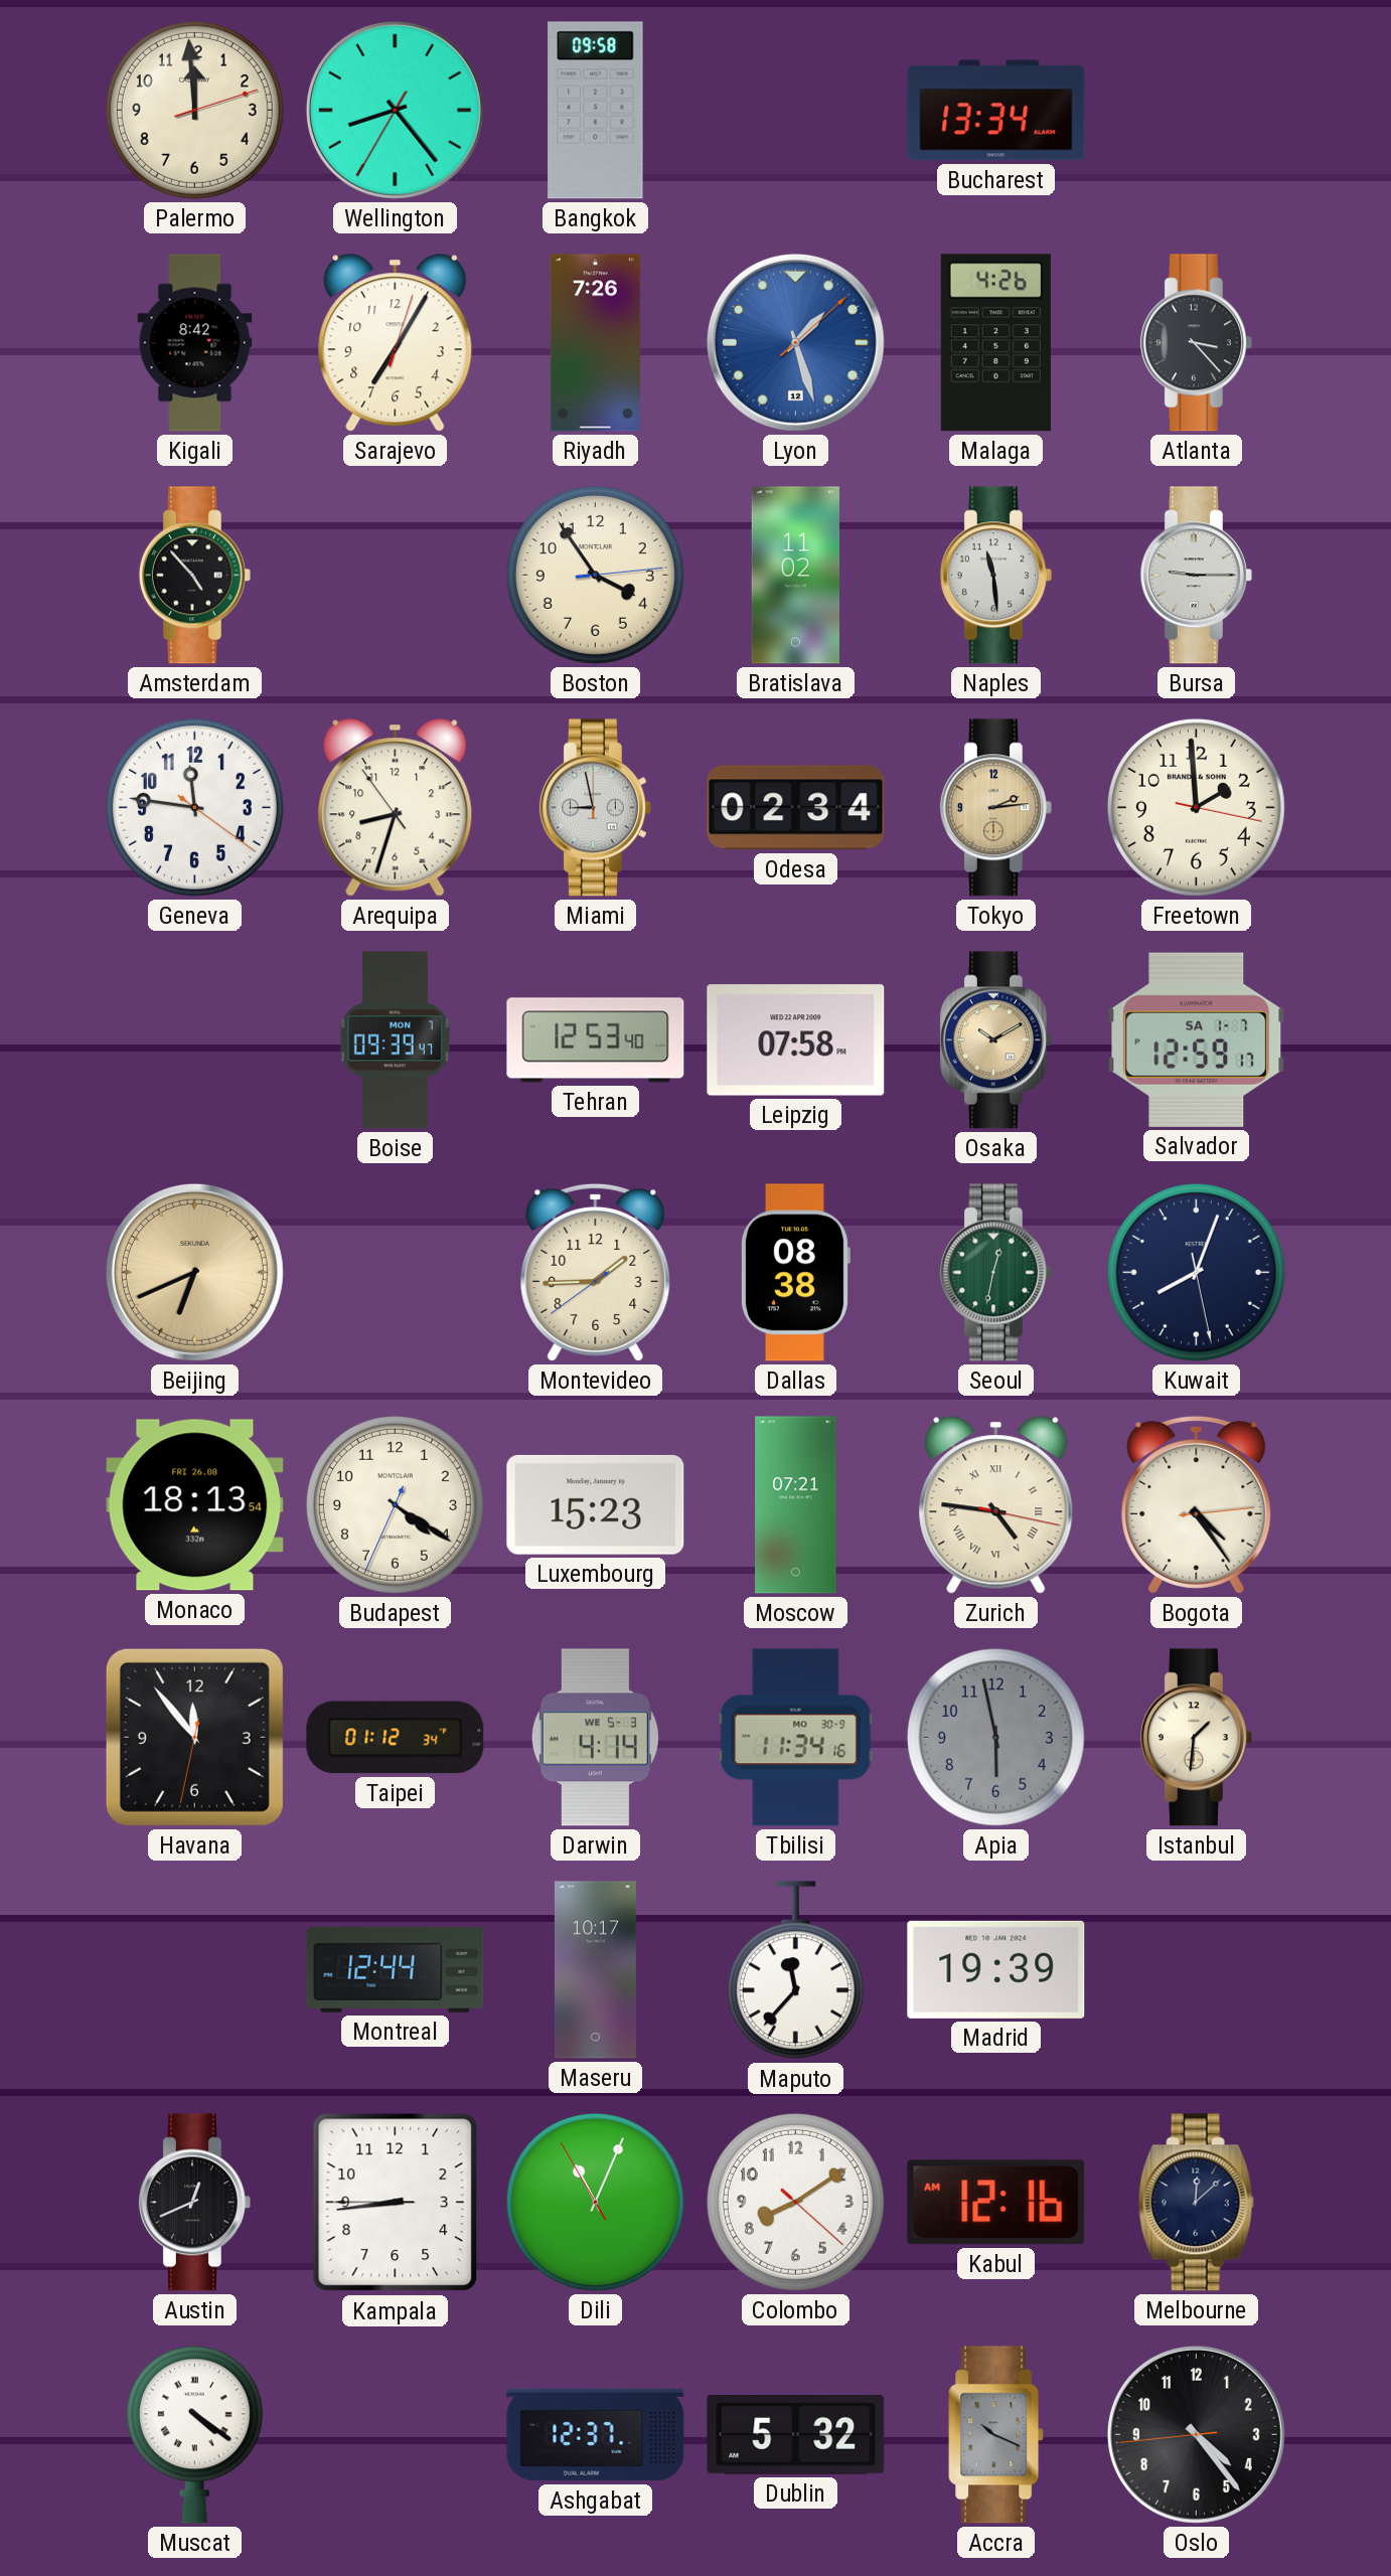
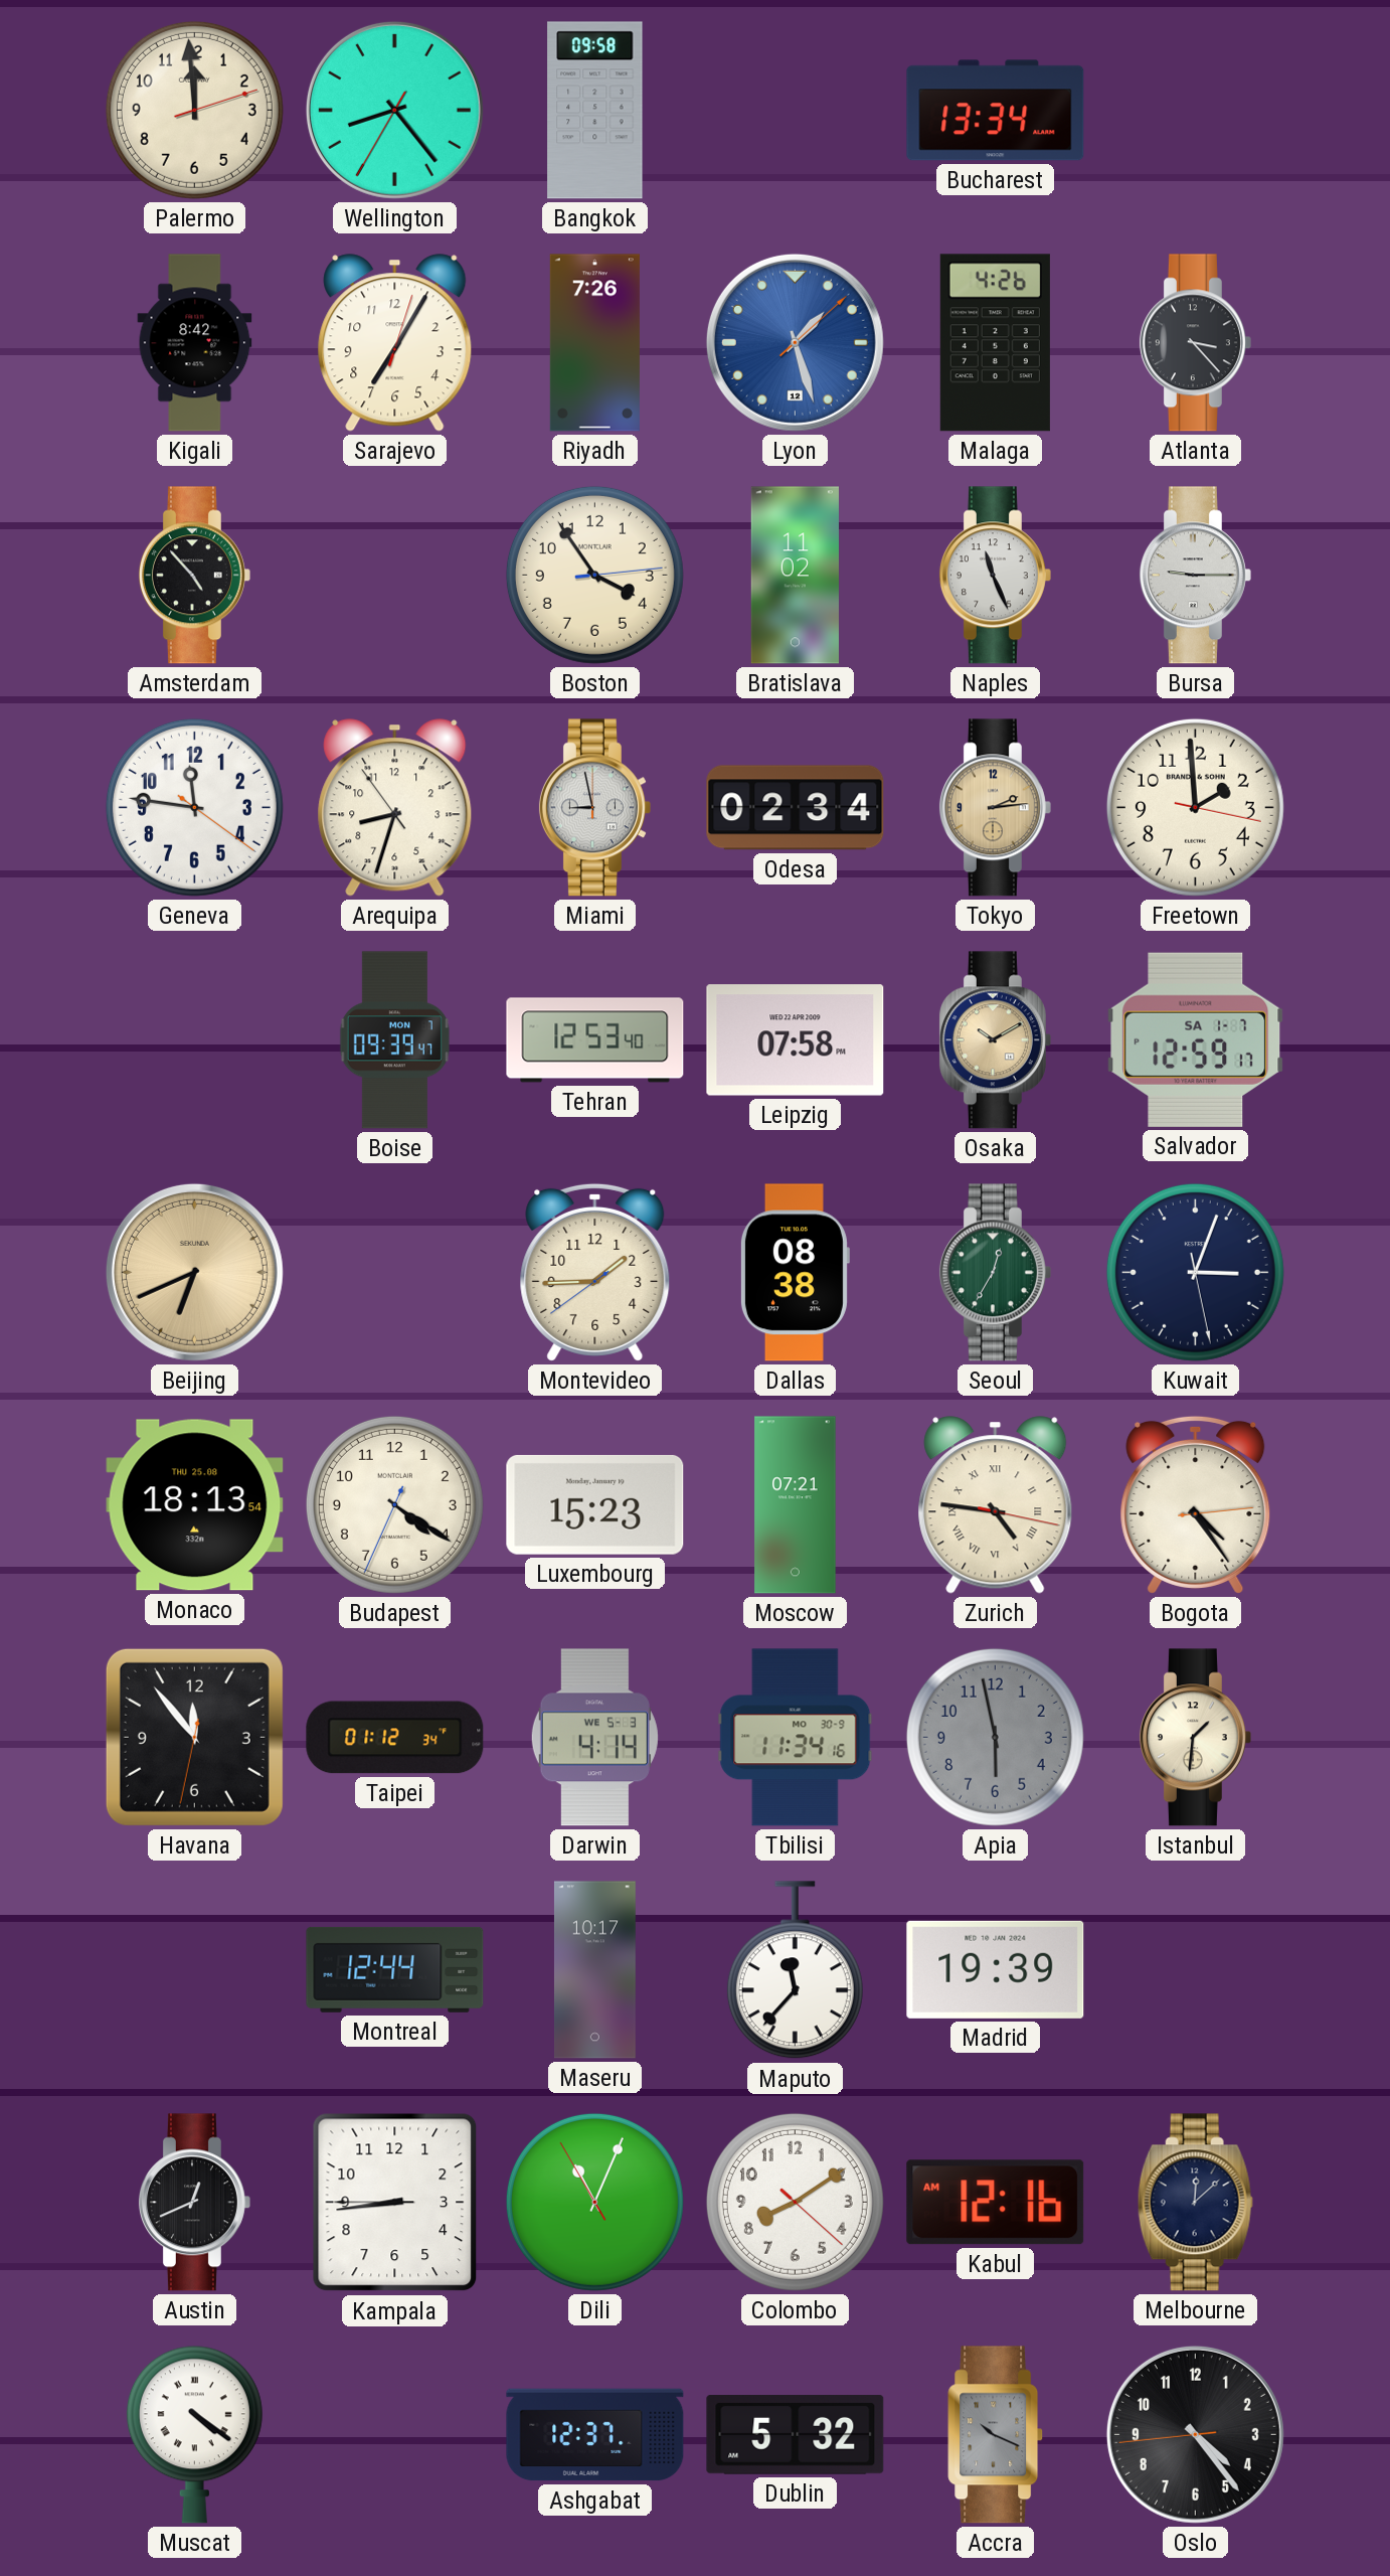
Naples: 11:29 -> 11:26
Seoul: 12:32 -> 12:35
Kuwait: 8:03 -> 3:03
Monaco date: FRI 26.08 -> THU 25.08
